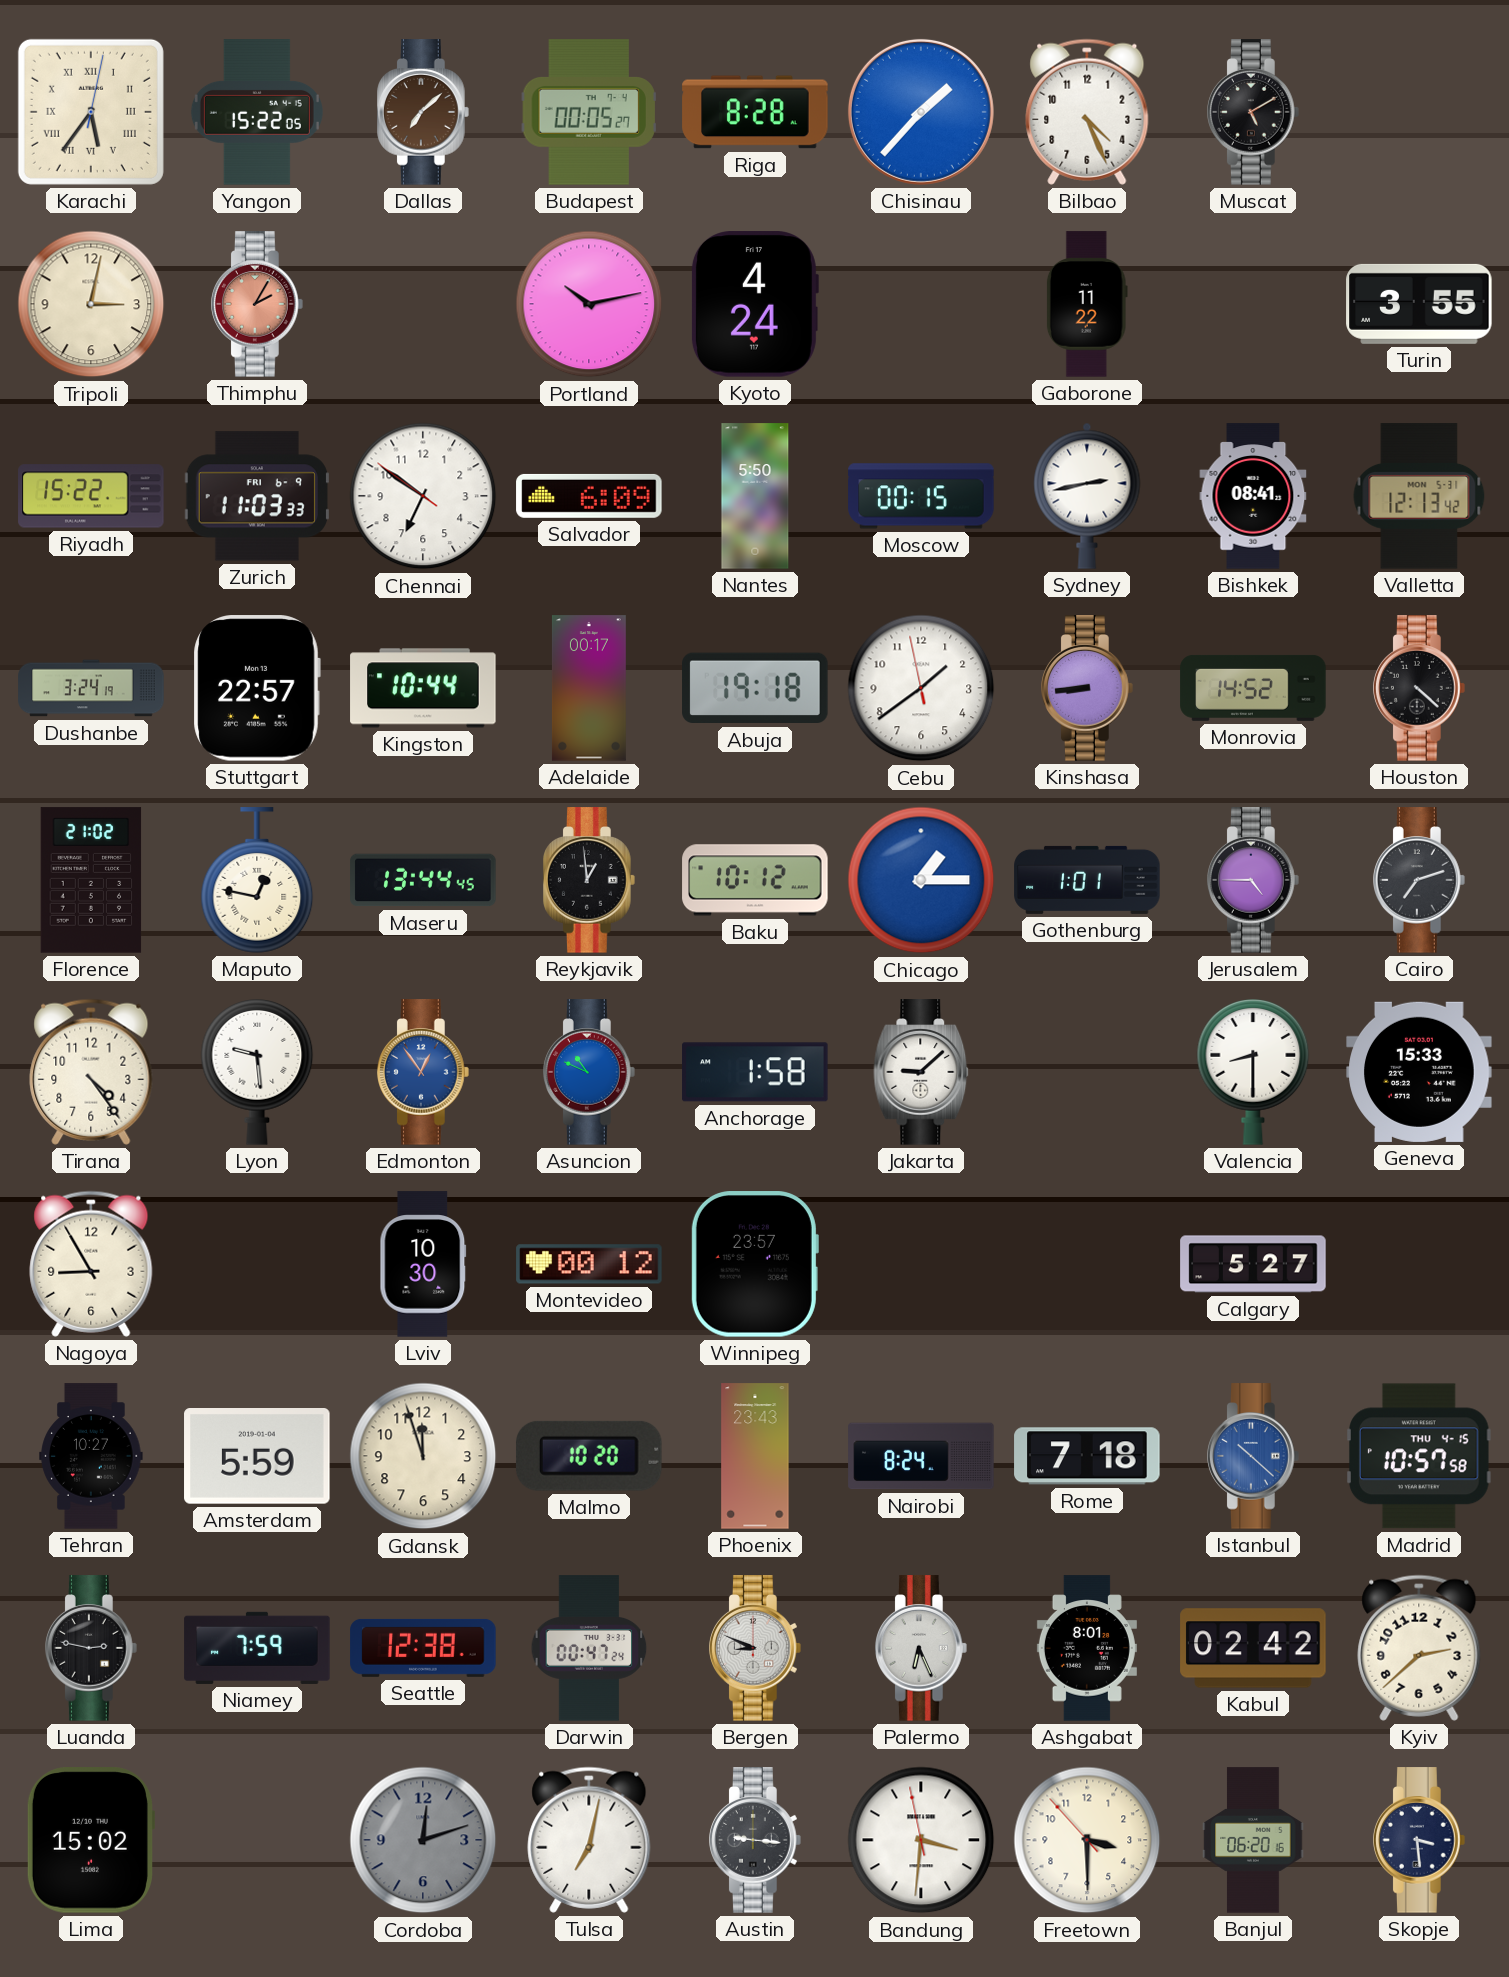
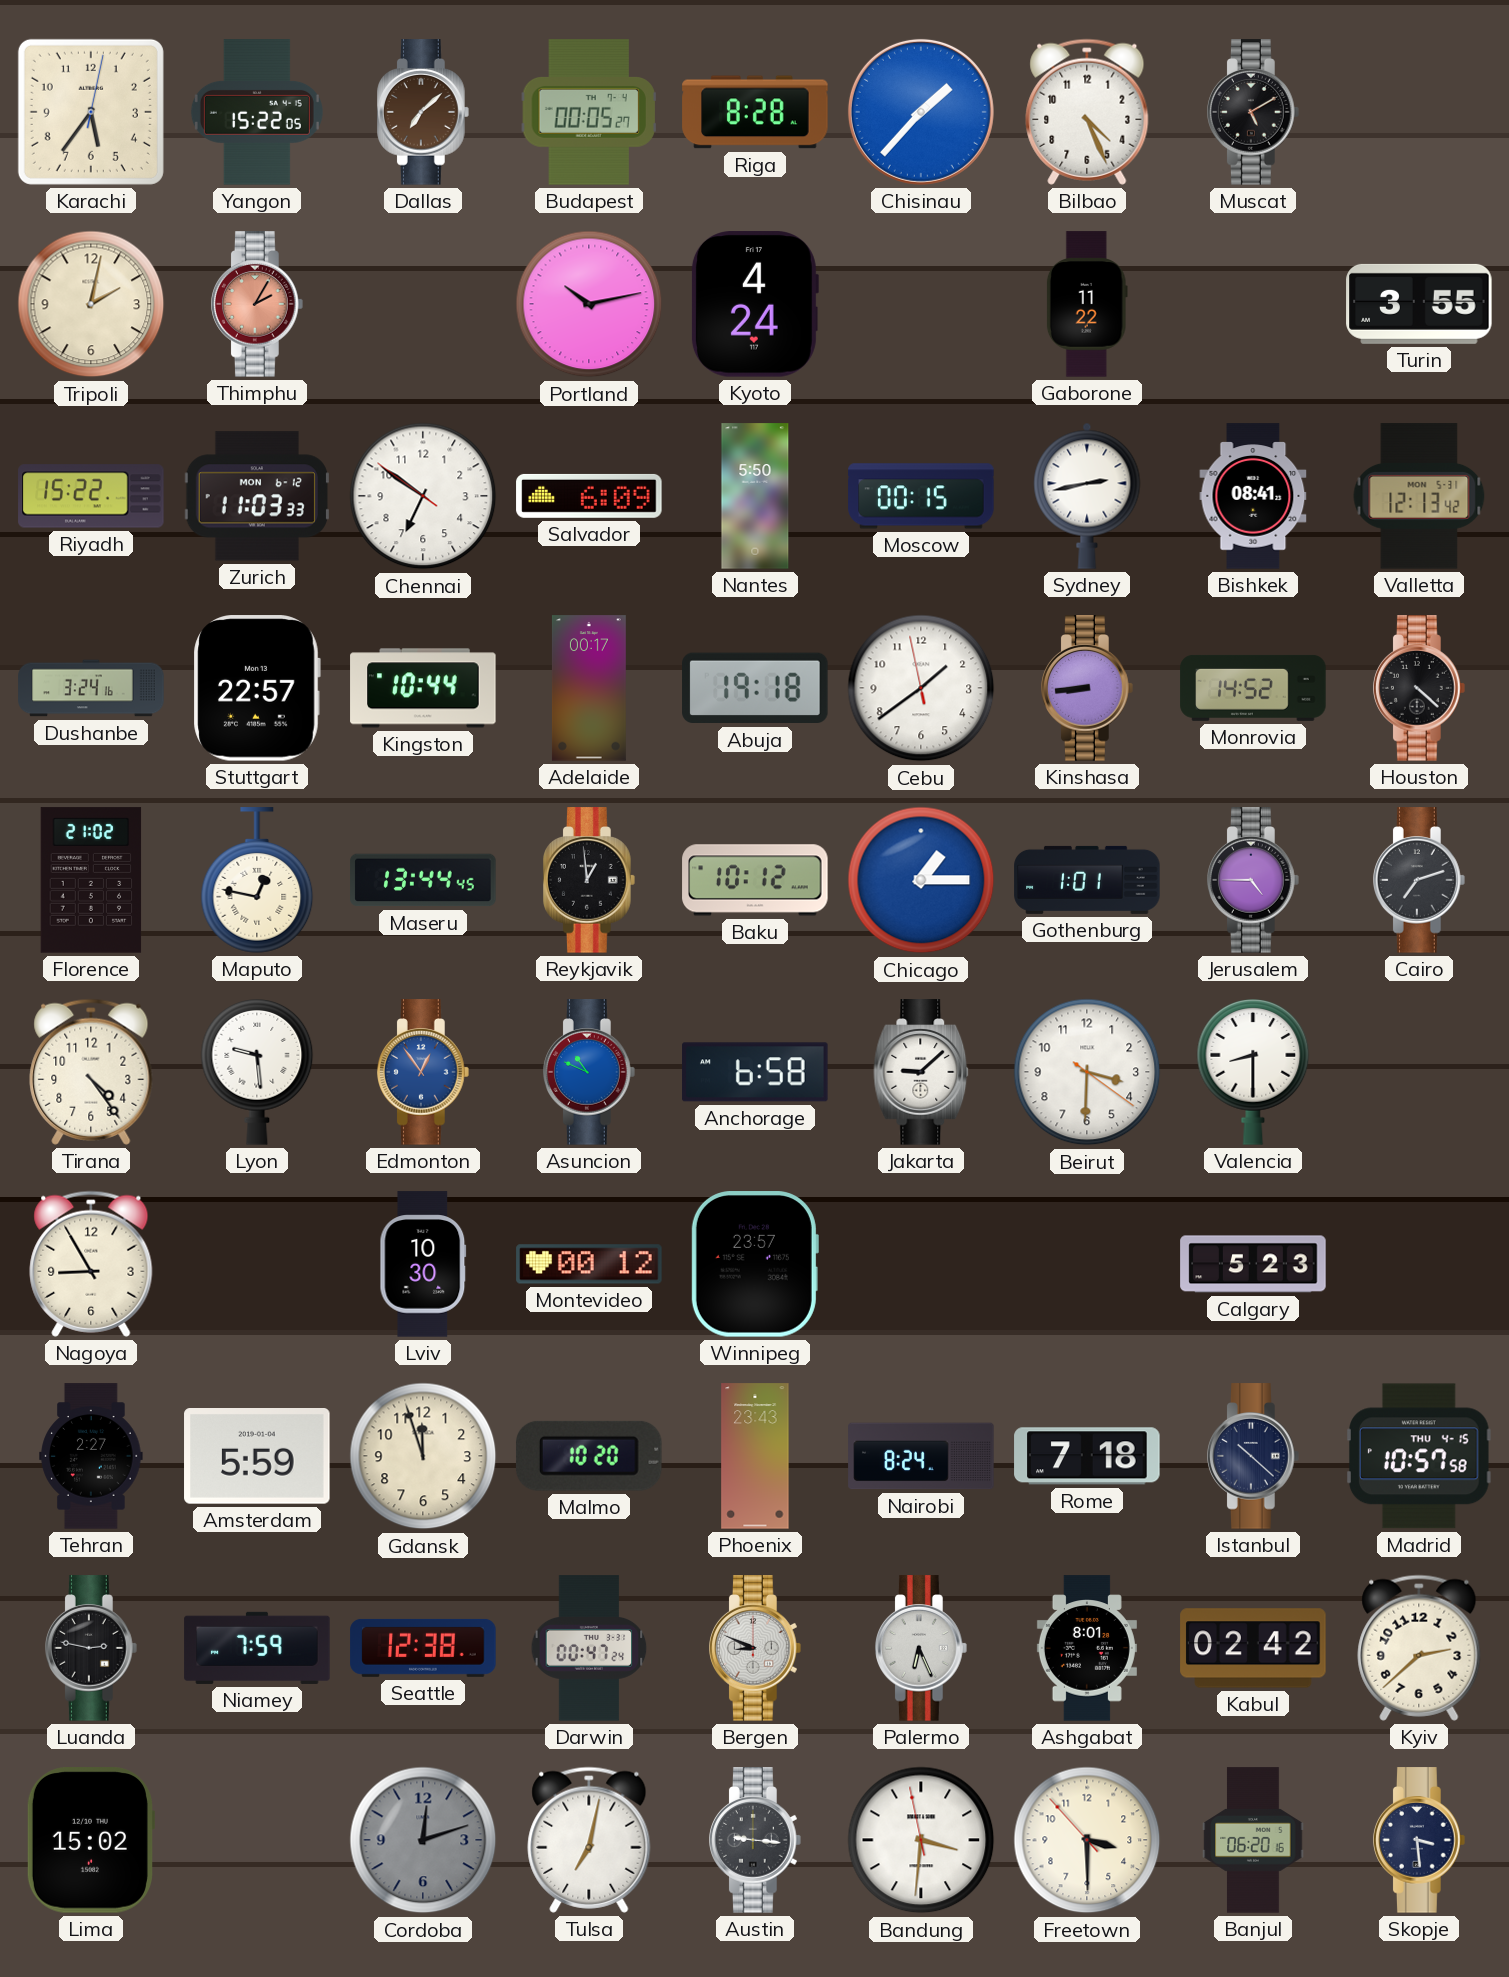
Karachi numerals: Roman -> Arabic
Tripoli: 3:02 -> 2:02
Zurich date: FRI 6-9 -> MON 6-12
Dushanbe: 3:24:19 -> 3:24:16
Anchorage: 1:58 -> 6:58
Beirut: none -> 3:30
Geneva: 15:33 -> none
Calgary: 5:27 -> 5:23
Tehran: 10:27 -> 2:27
Istanbul dial: blue -> navy
